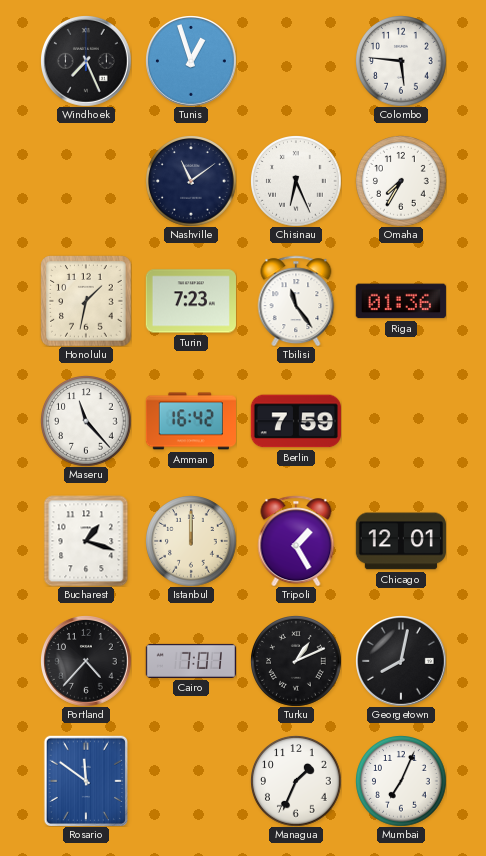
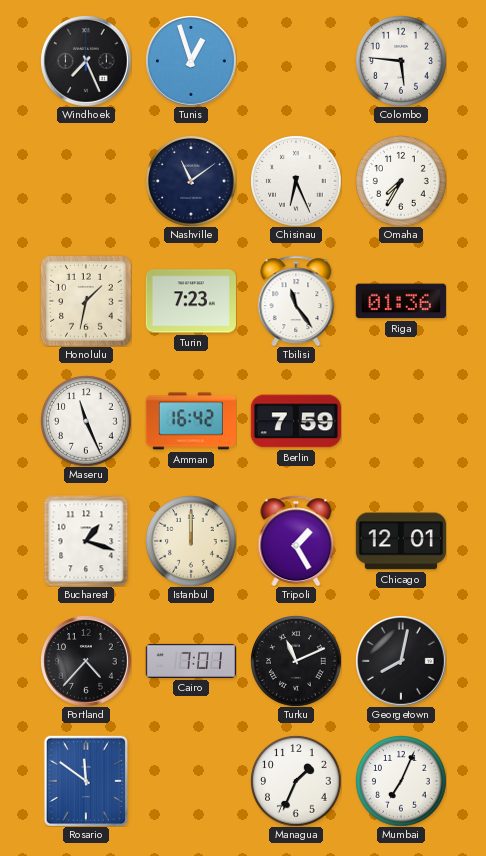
Maseru: 11:23 -> 11:26
Turku: 1:11 -> 11:11
